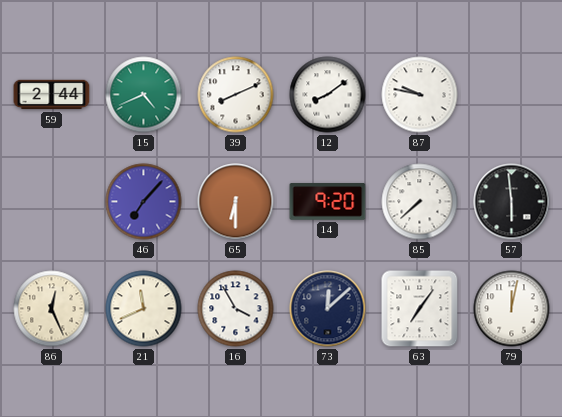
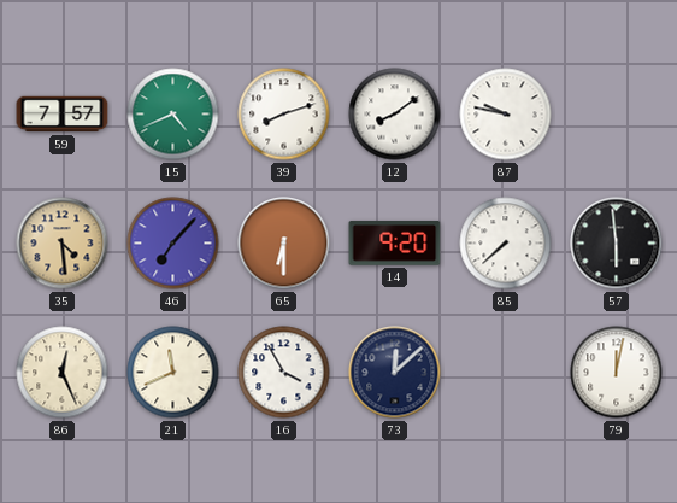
59: 2:44 -> 7:57
39: 8:11 -> 8:12
35: none -> 4:29
63: 7:06 -> none
